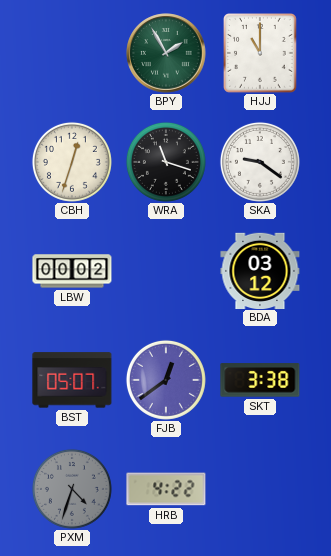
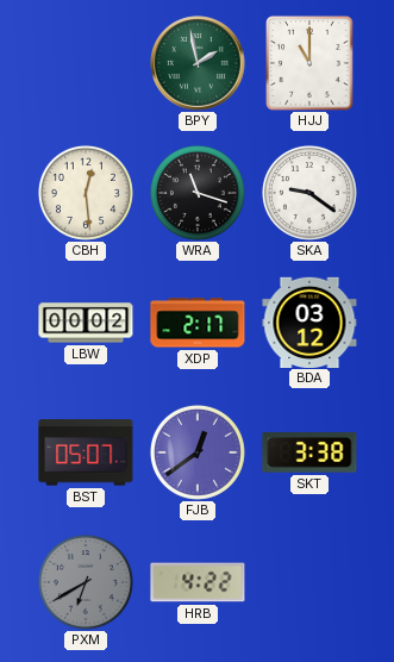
BPY: 1:55 -> 1:58
CBH: 12:33 -> 12:29
XDP: none -> 2:17
PXM: 4:33 -> 6:40
